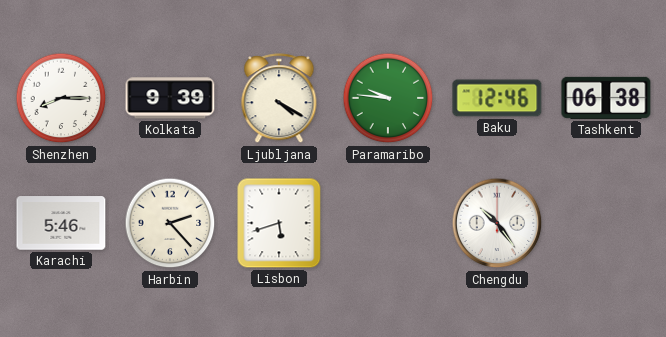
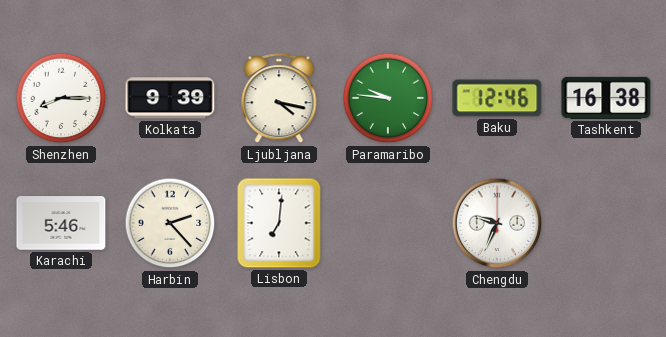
Ljubljana: 4:20 -> 4:17
Tashkent: 06:38 -> 16:38
Lisbon: 5:42 -> 7:01
Chengdu: 10:24 -> 9:34
